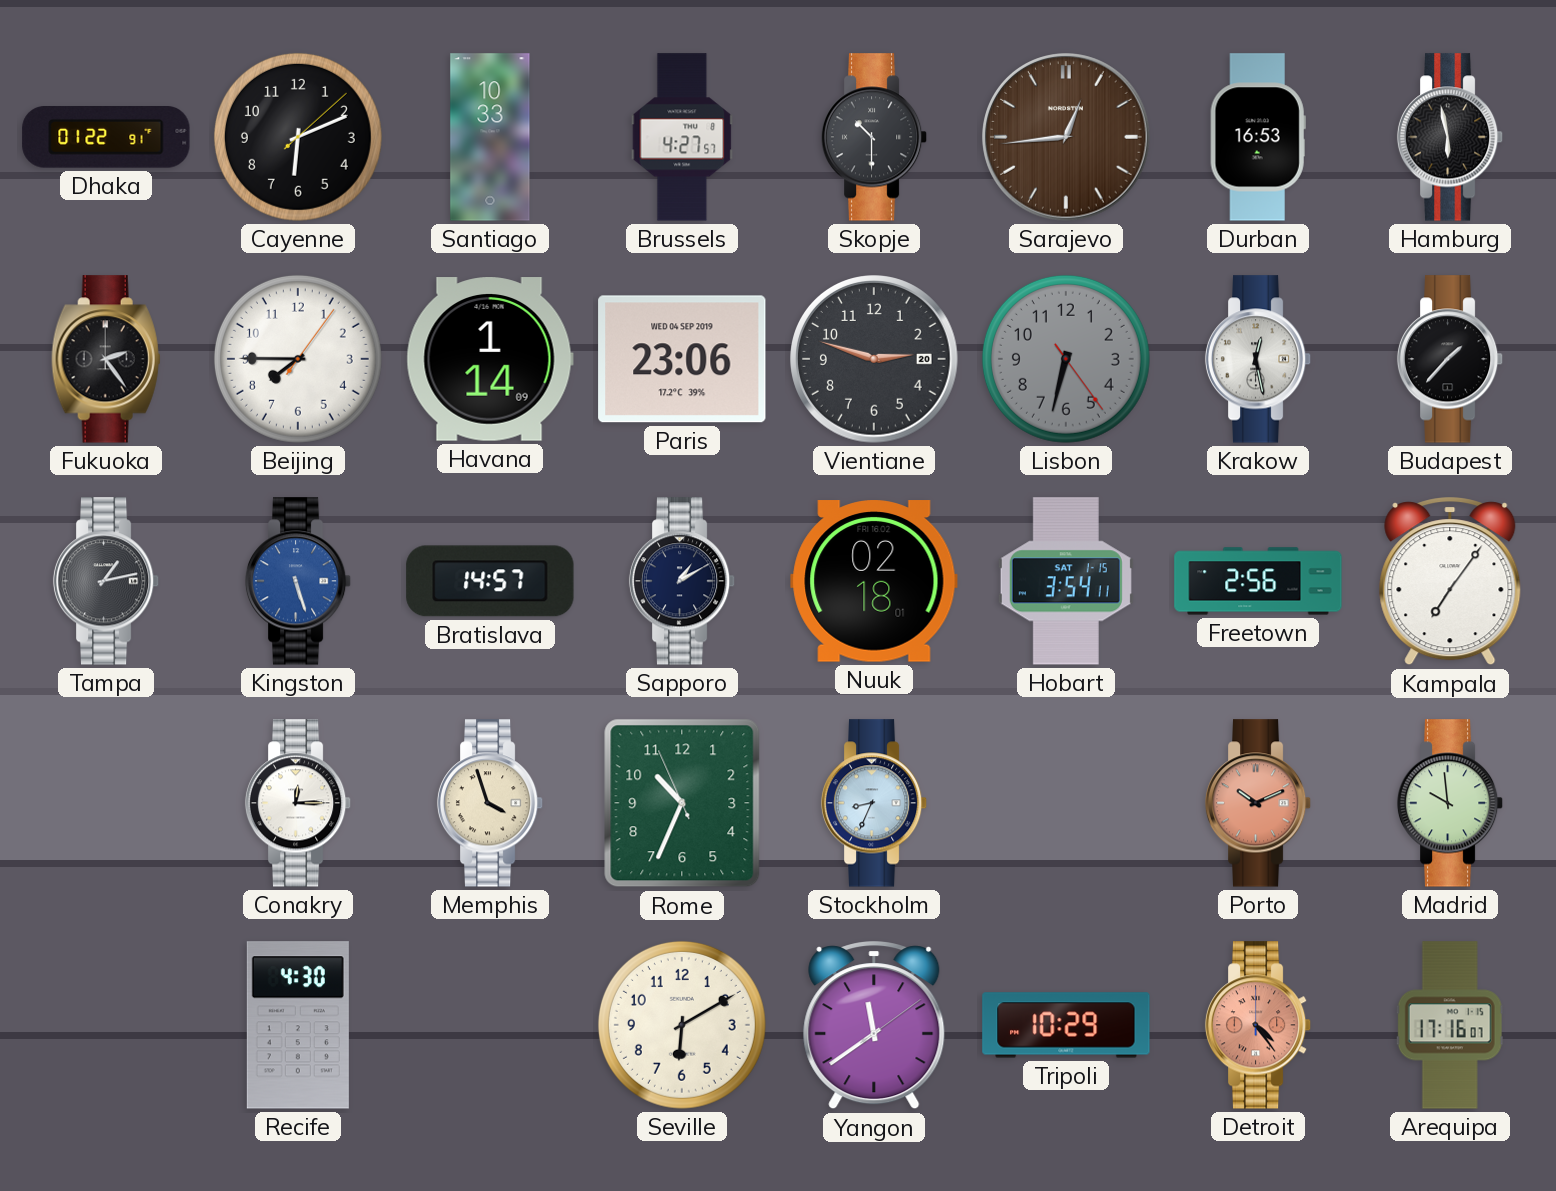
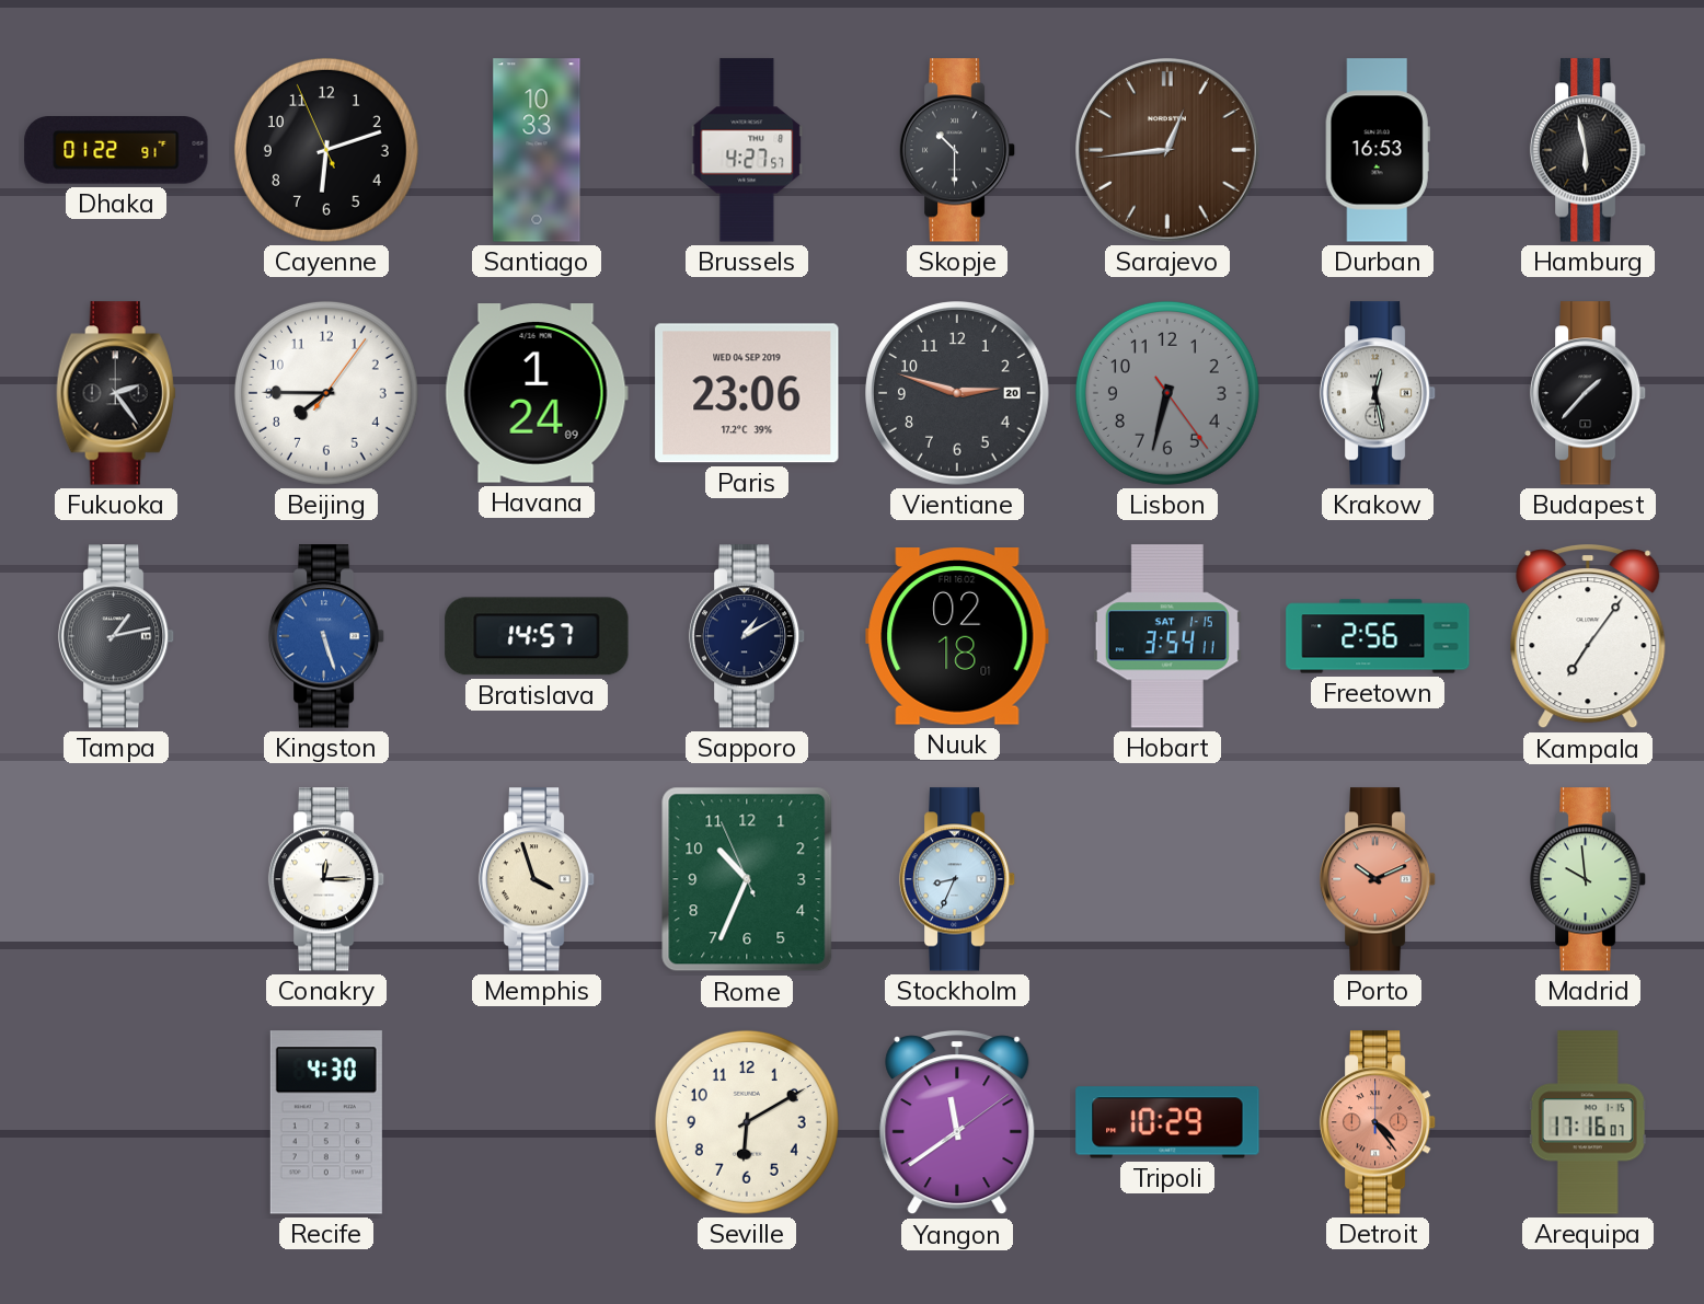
Cayenne: 6:11:08 -> 6:11:56
Havana: 1:14 -> 1:24
